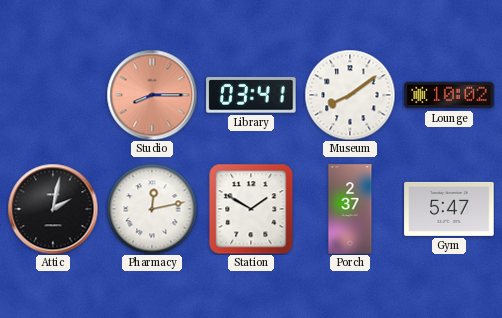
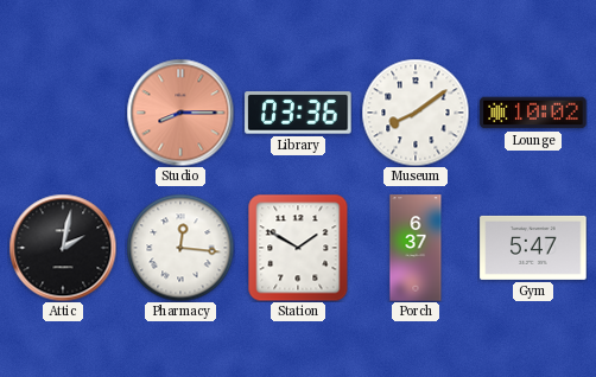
Library: 03:41 -> 03:36
Pharmacy: 12:13 -> 12:16
Porch: 2:37 -> 6:37
